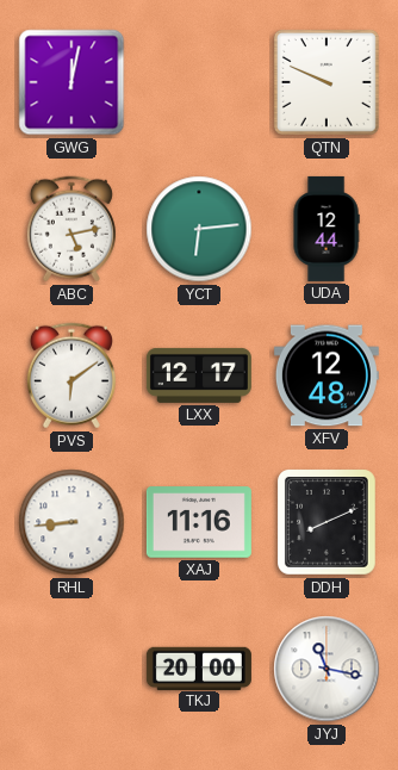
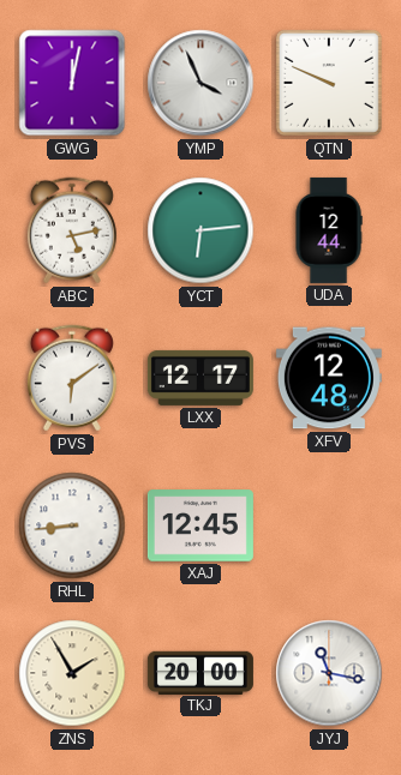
YMP: none -> 3:56
XAJ: 11:16 -> 12:45
DDH: 8:11 -> none
ZNS: none -> 1:55
